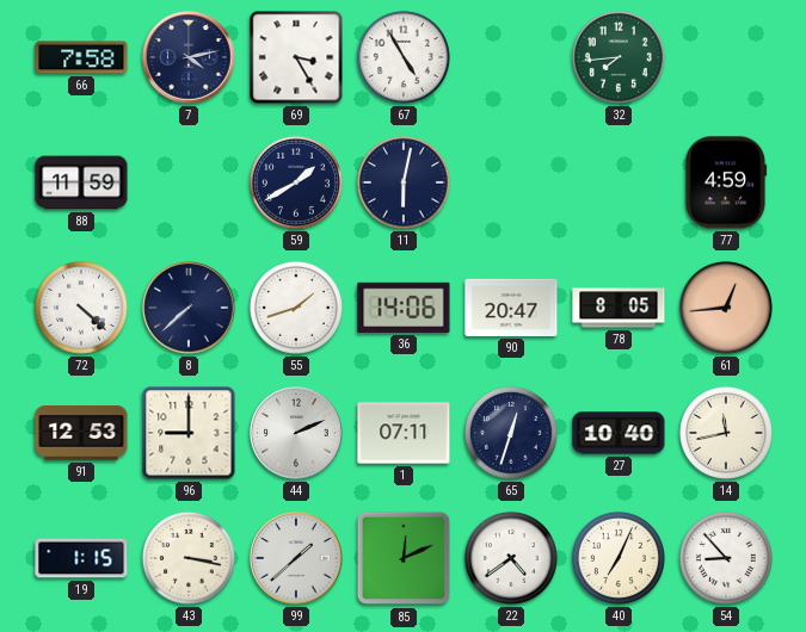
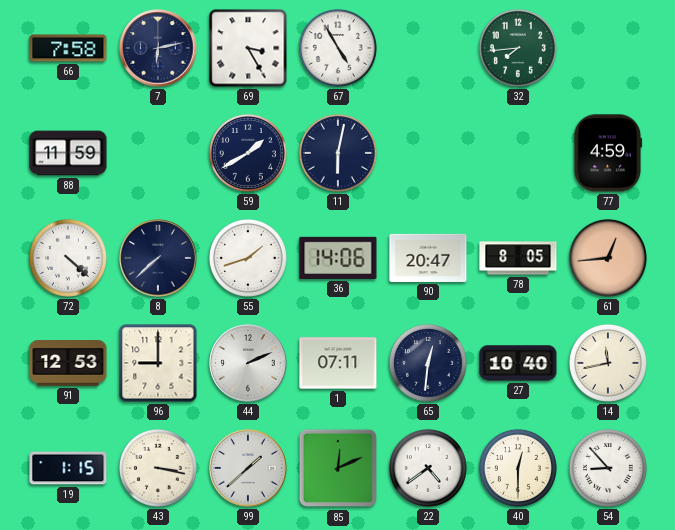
7: 4:13 -> 6:13
65: 12:33 -> 12:31
40: 7:04 -> 12:30
